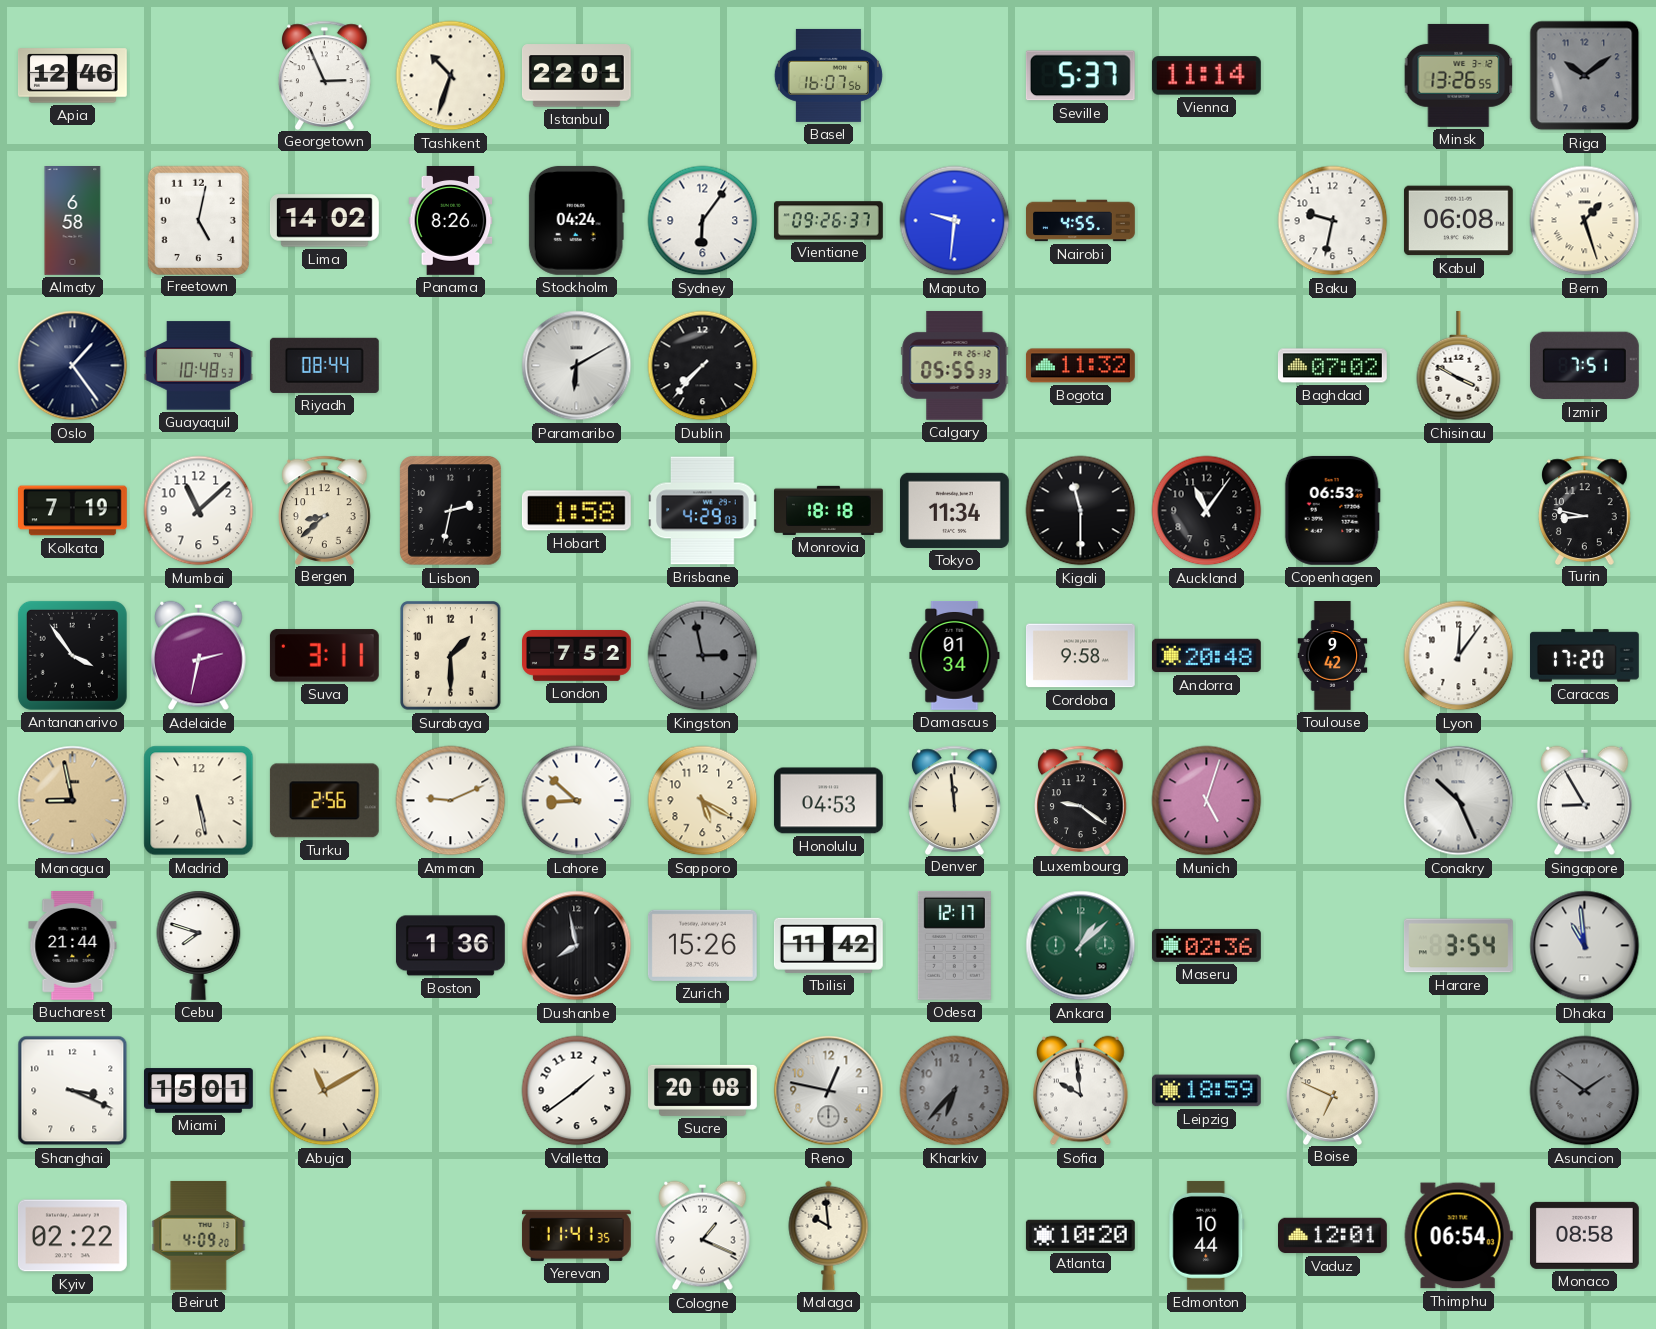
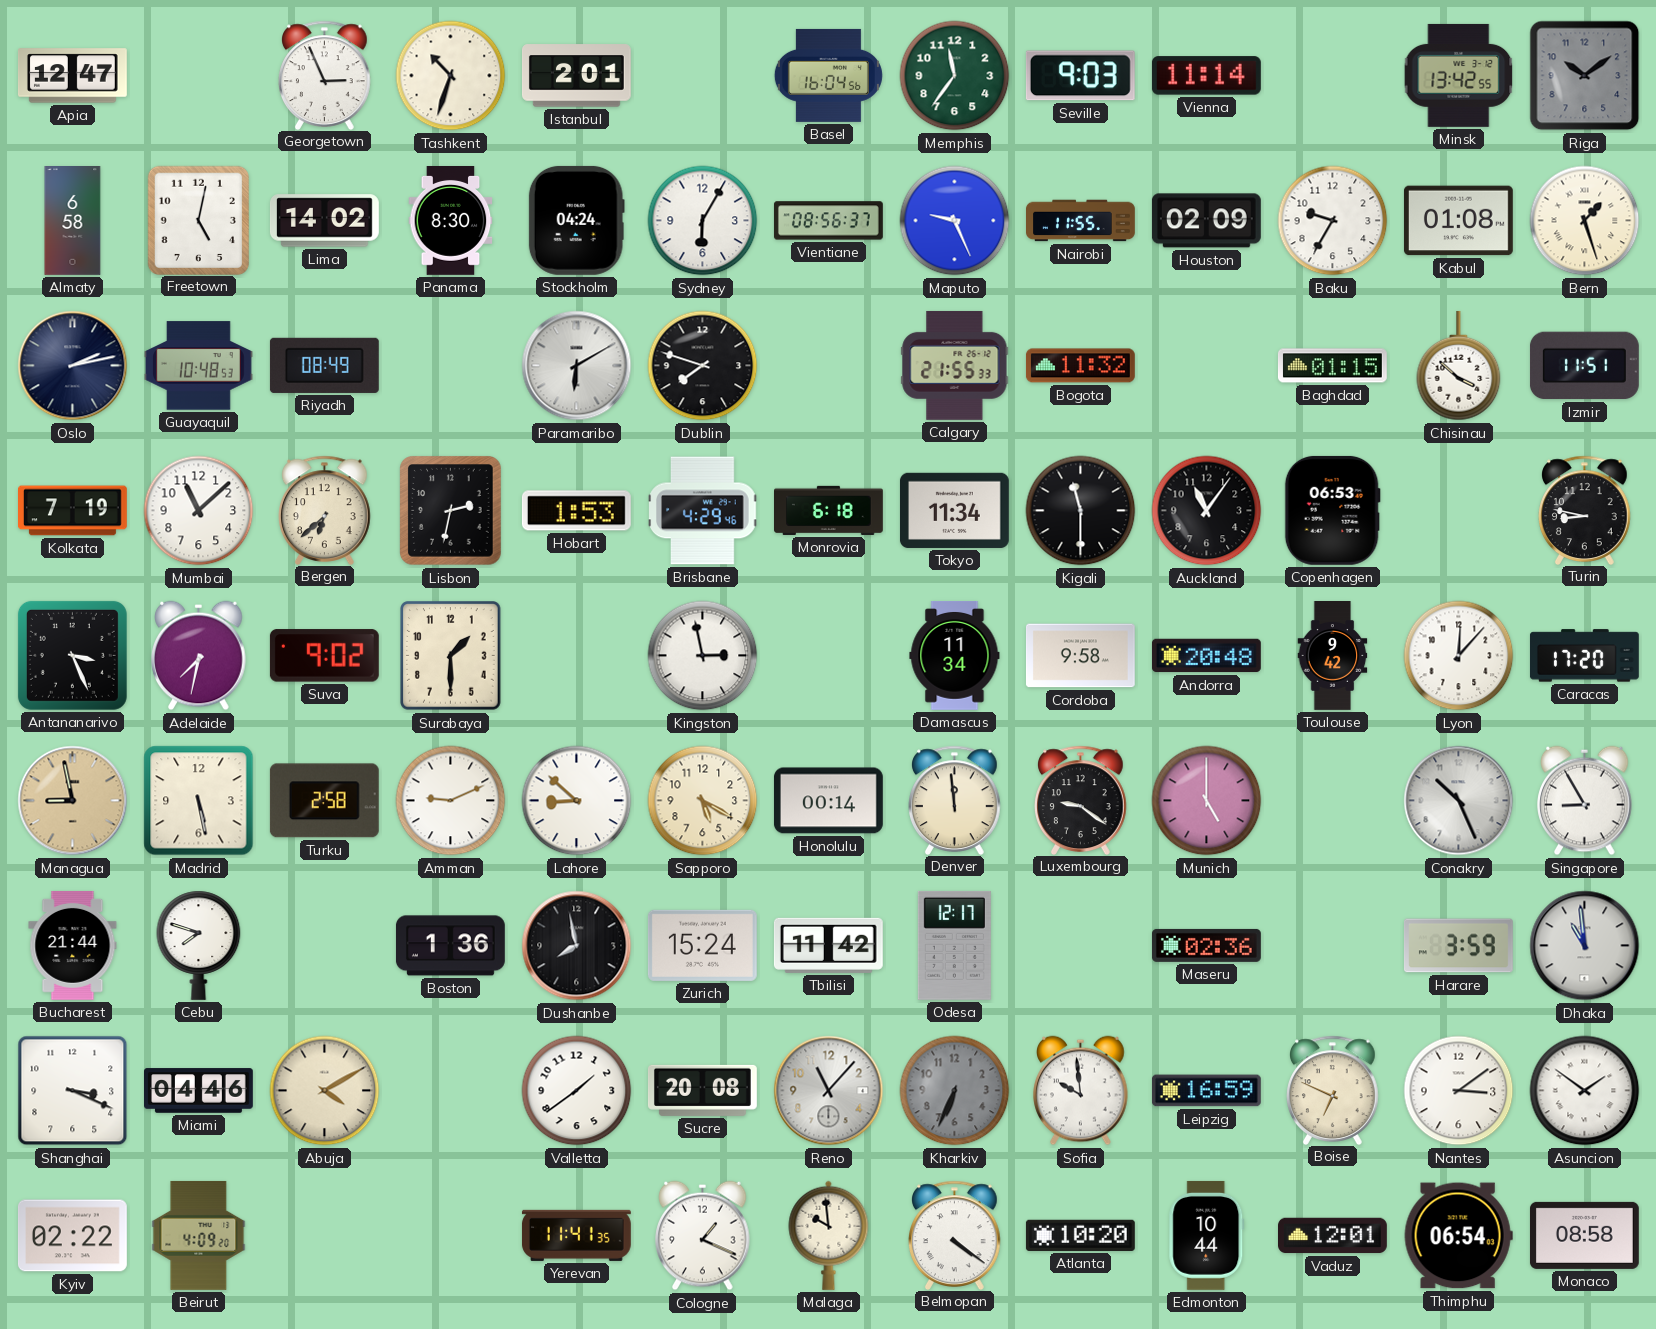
Apia: 12:46 -> 12:47
Istanbul: 22:01 -> 2:01
Basel: 16:07 -> 16:04
Memphis: none -> 11:36
Seville: 5:37 -> 9:03
Minsk: 13:26 -> 13:42
Panama: 8:26 -> 8:30
Sydney: 6:06 -> 6:05
Vientiane: 09:26 -> 08:56
Maputo: 9:31 -> 9:26
Nairobi: 4:55 -> 11:55
Houston: none -> 02:09
Baku: 9:32 -> 9:35
Kabul: 06:08 -> 01:08
Oslo: 1:24 -> 2:13
Riyadh: 08:44 -> 08:49
Dublin: 7:37 -> 7:48
Calgary: 05:55 -> 21:55
Baghdad: 07:02 -> 01:15
Chisinau: 3:50 -> 3:52
Izmir: 7:51 -> 11:51
Bergen: 8:38 -> 6:38
Hobart: 1:58 -> 1:53
Brisbane: 4:29:03 -> 4:29:46
Monrovia: 18:18 -> 6:18
Antananarivo: 3:54 -> 3:26
Adelaide: 2:32 -> 7:32
Suva: 3:11 -> 9:02
London: 7:52 -> none
Kingston dial: grey -> white
Damascus: 01:34 -> 11:34
Lyon: 12:06 -> 12:07
Turku: 2:56 -> 2:58
Honolulu: 04:53 -> 00:14
Munich: 5:03 -> 5:00
Zurich: 15:26 -> 15:24
Ankara: 1:08 -> none
Harare: 3:54 -> 3:59
Miami: 15:01 -> 04:46
Abuja: 11:10 -> 4:10
Reno: 12:47 -> 11:07
Kharkiv: 6:37 -> 6:34
Leipzig: 18:59 -> 16:59
Nantes: none -> 3:09
Asuncion dial: grey -> white
Belmopan: none -> 4:21
